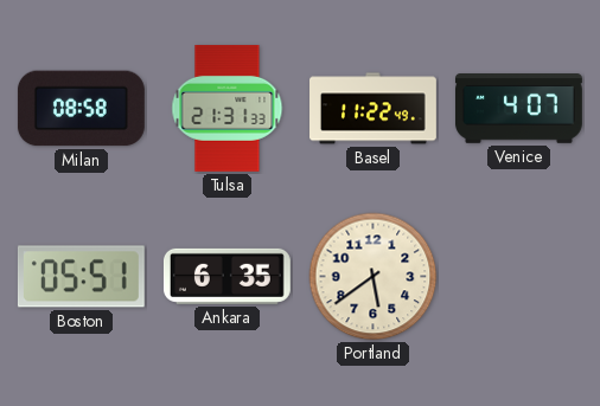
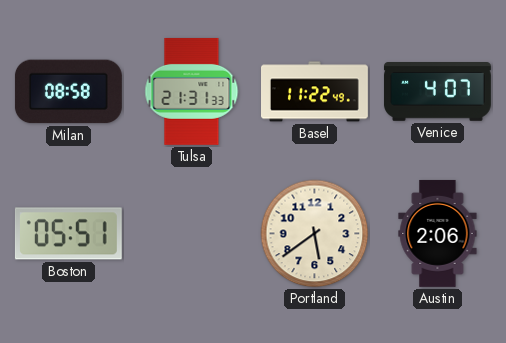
Ankara: 6:35 -> none
Austin: none -> 2:06
